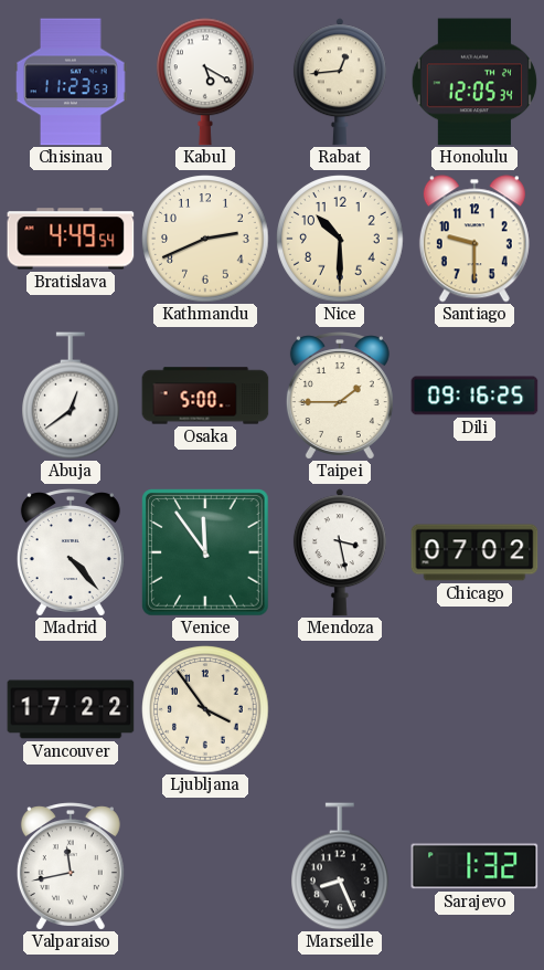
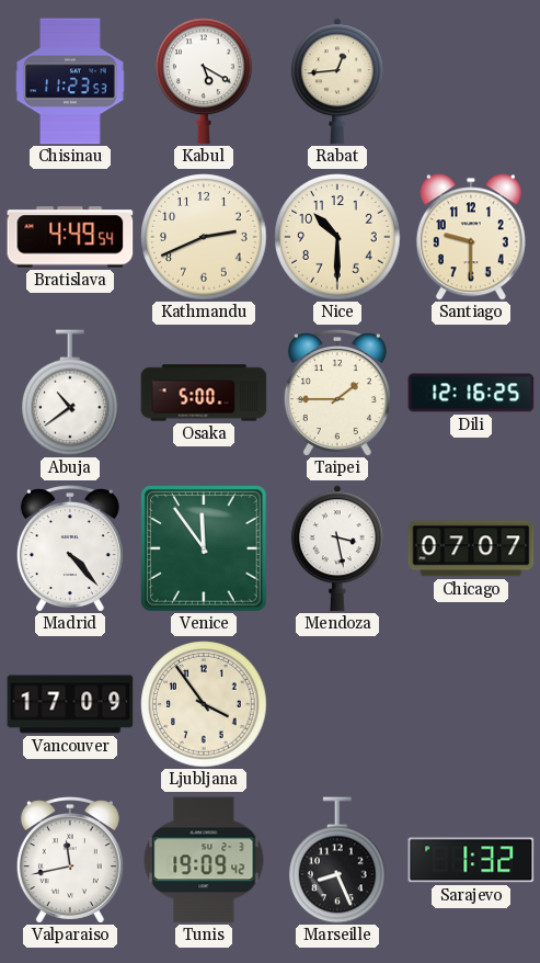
Honolulu: 12:05 -> none
Abuja: 12:39 -> 10:39
Dili: 09:16 -> 12:16
Chicago: 07:02 -> 07:07
Vancouver: 17:22 -> 17:09
Tunis: none -> 19:09
